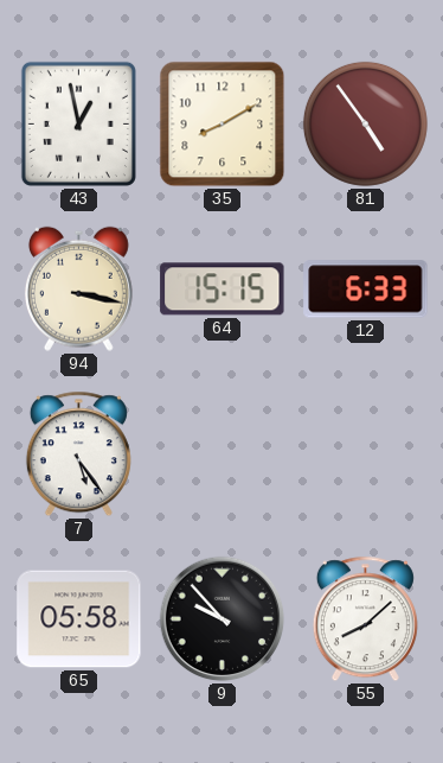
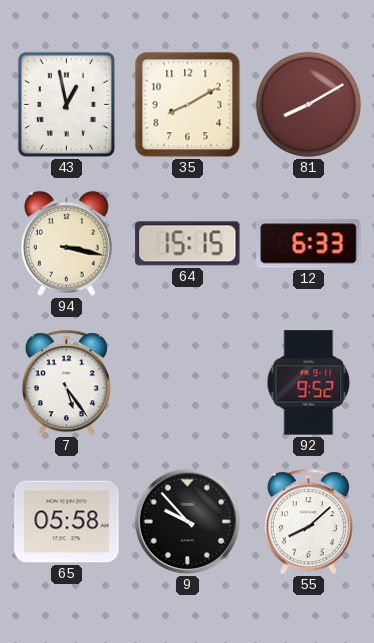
81: 4:54 -> 8:10
92: none -> 9:52
